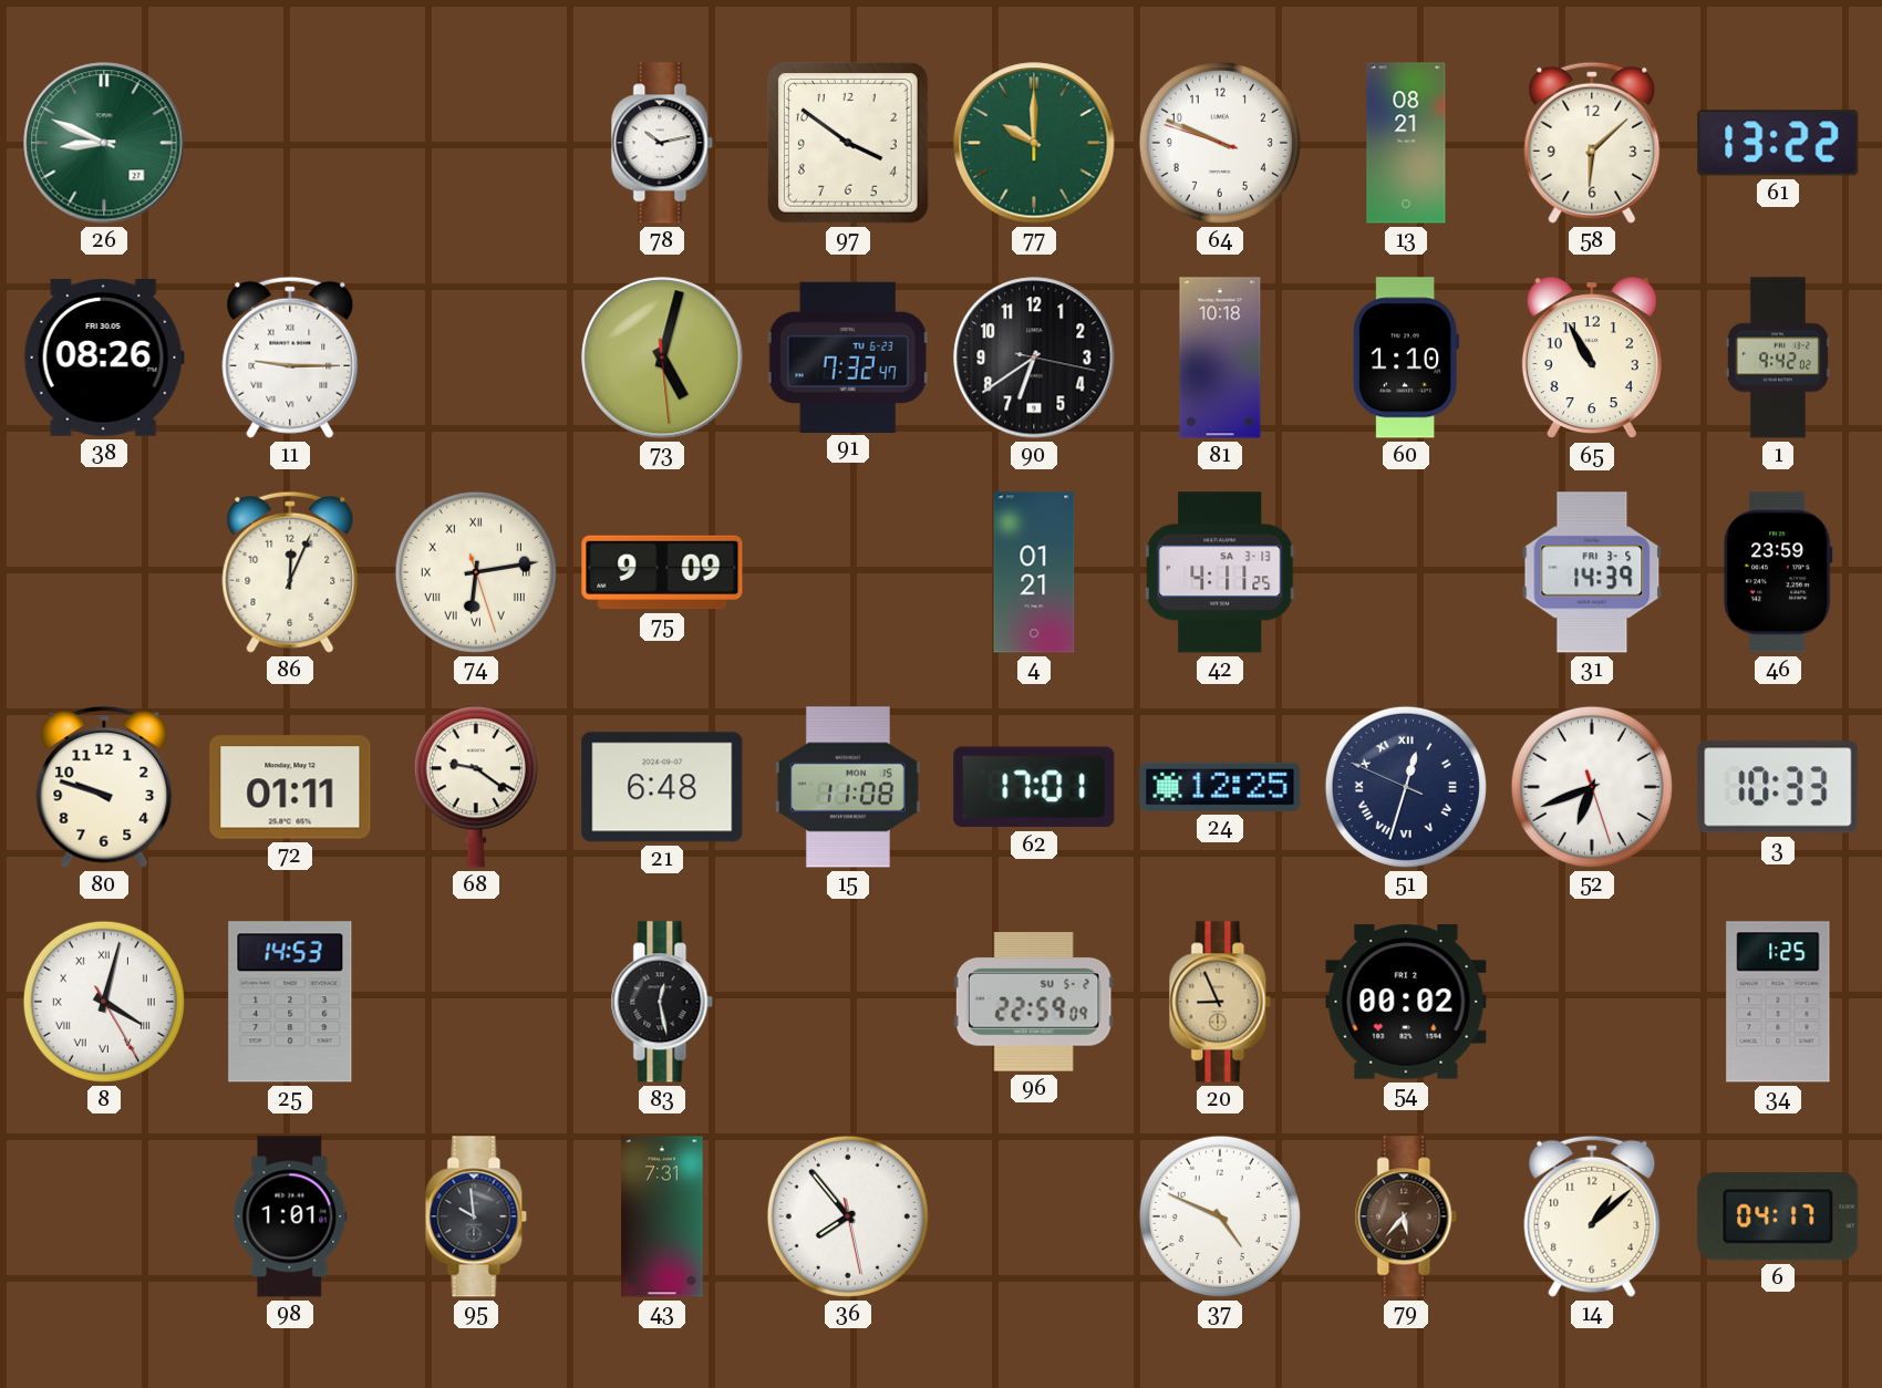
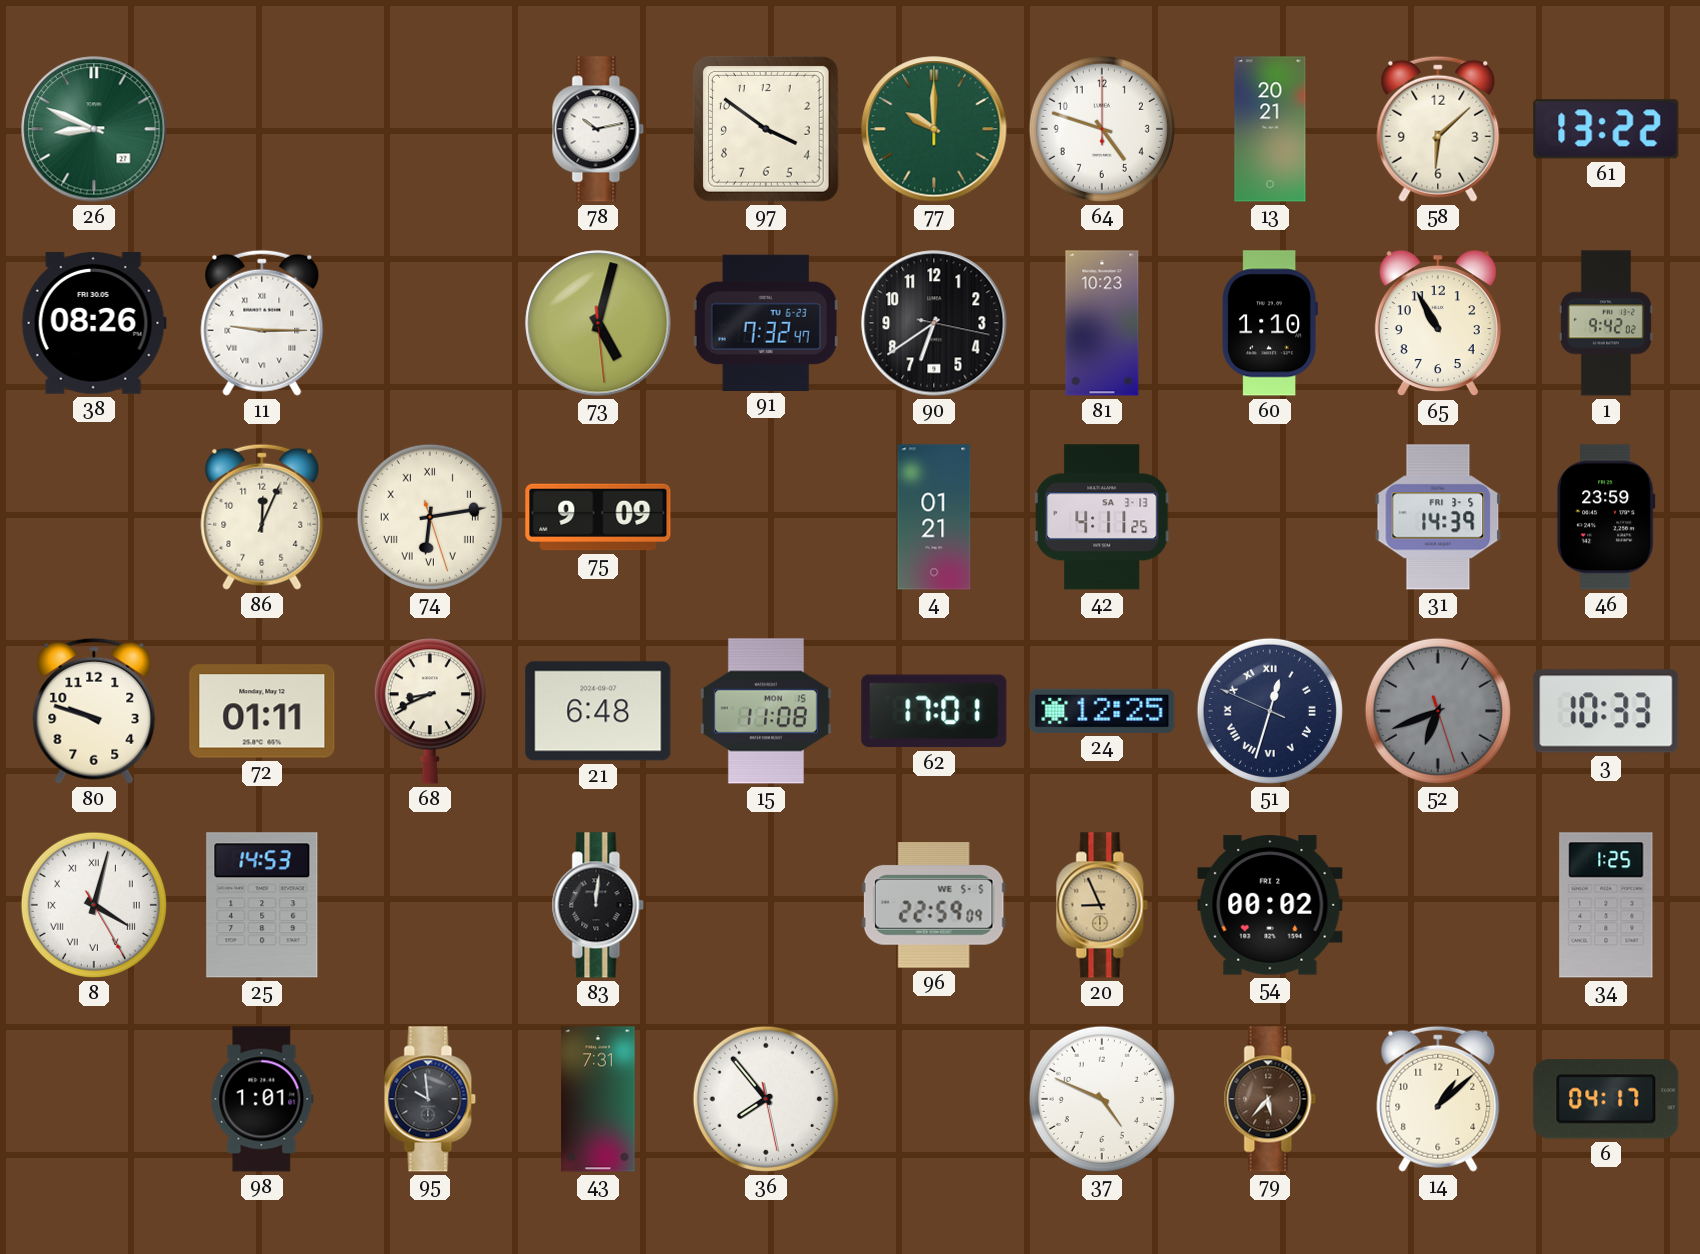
64: 9:48 -> 4:48
13: 08:21 -> 20:21
81: 10:18 -> 10:23
68: 9:21 -> 8:41
52 dial: white -> grey
83: 12:28 -> 12:01
96 date: SU 5-2 -> WE 5-5
